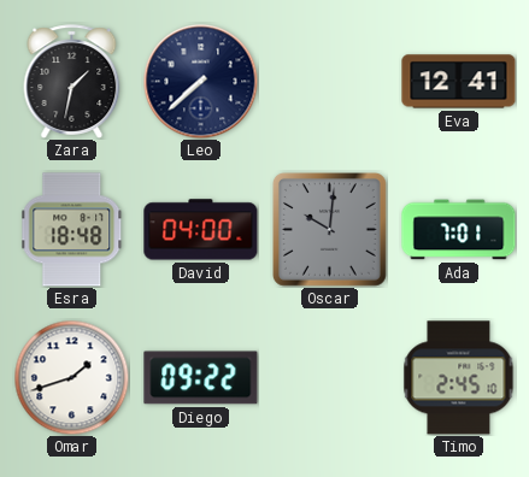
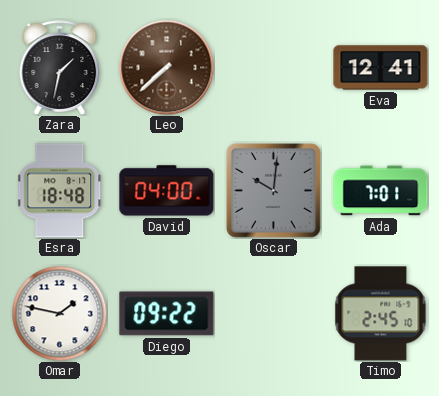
Leo dial: navy -> brown
Omar: 1:42 -> 1:47
